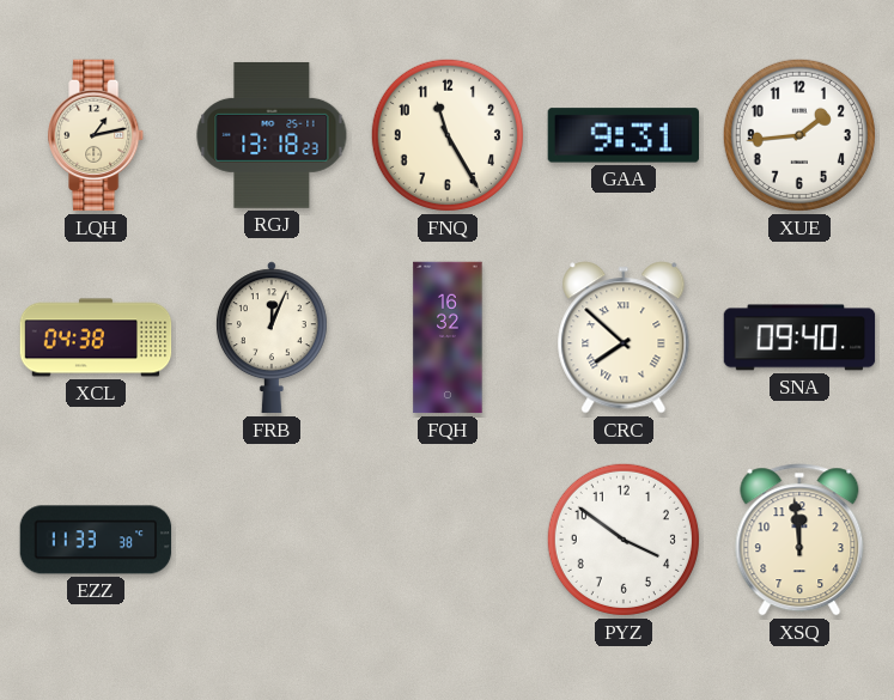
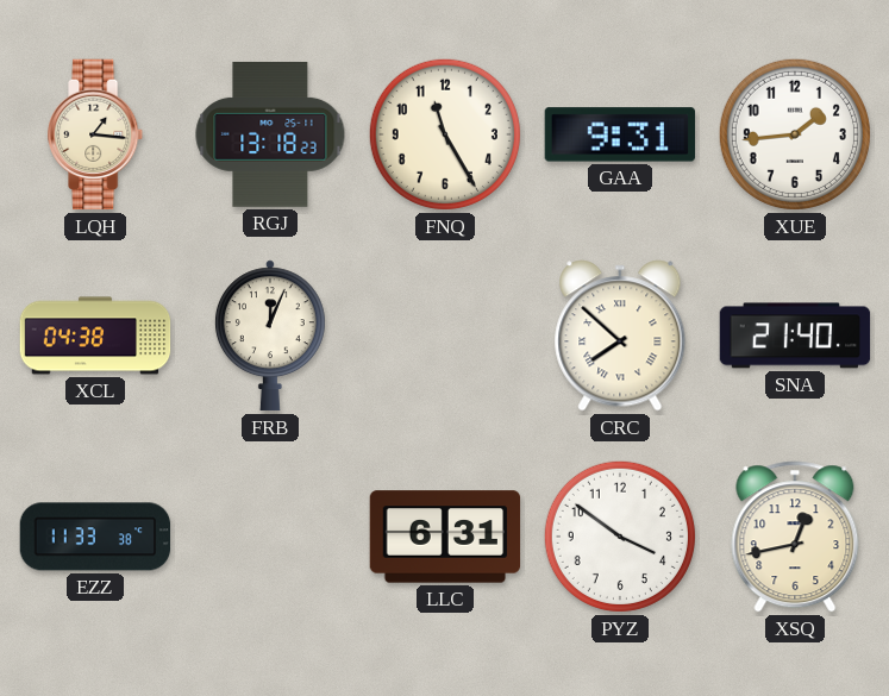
LQH: 1:13 -> 1:16
FQH: 16:32 -> none
SNA: 09:40 -> 21:40
LLC: none -> 6:31
XSQ: 11:59 -> 12:43
